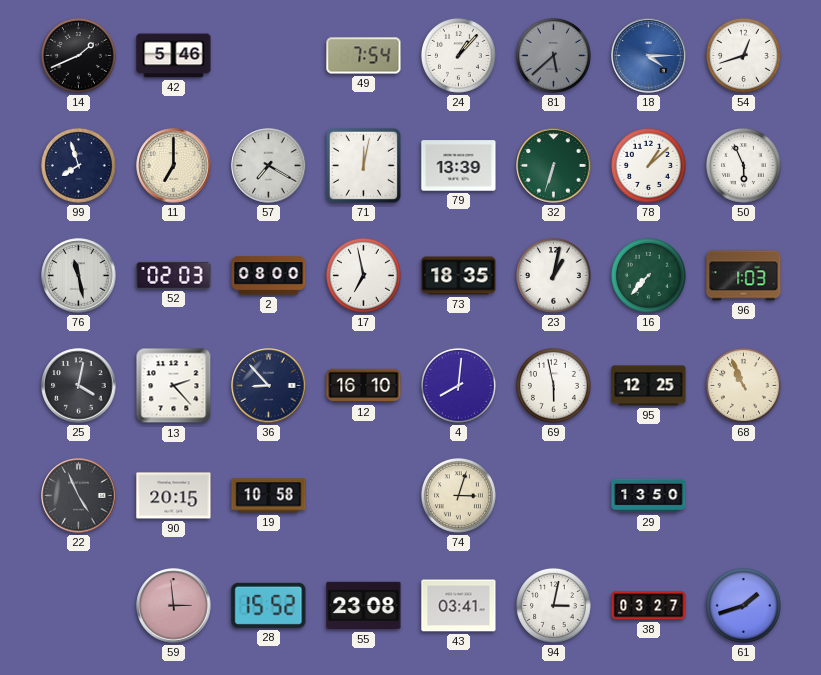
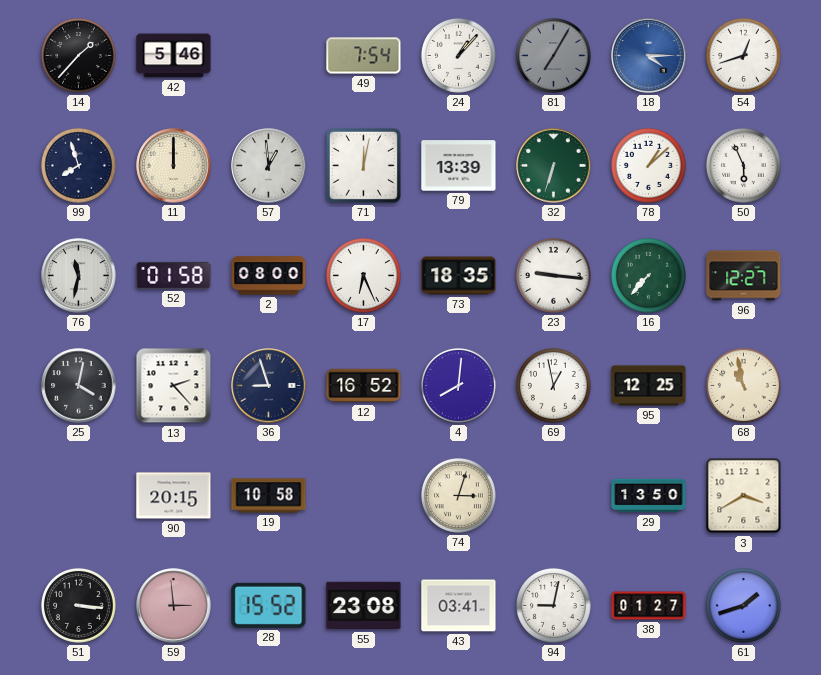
14: 1:41 -> 1:37
81: 5:38 -> 7:05
11: 7:00 -> 12:00
57: 7:20 -> 12:59
76: 11:28 -> 11:32
52: 02:03 -> 01:58
17: 6:58 -> 6:26
23: 1:02 -> 9:16
96: 1:03 -> 12:27
36: 8:53 -> 8:57
12: 16:10 -> 16:52
69: 5:58 -> 12:58
68: 10:56 -> 10:58
22: 4:56 -> none
3: none -> 3:40
51: none -> 3:16
94: 3:02 -> 9:02
38: 03:27 -> 01:27
